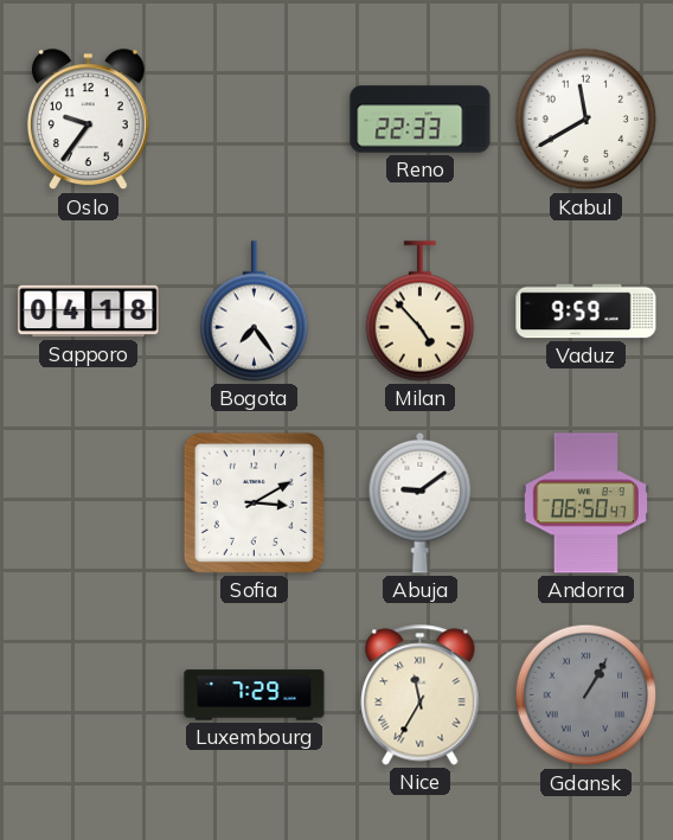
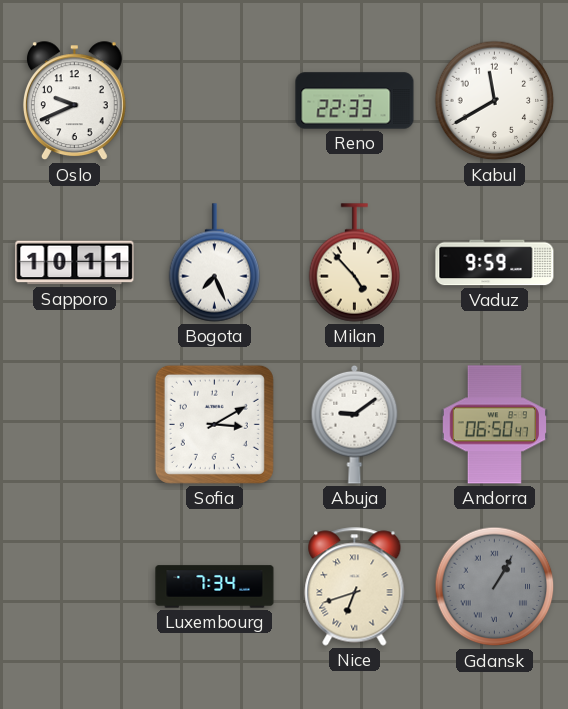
Oslo: 9:36 -> 9:41
Sapporo: 04:18 -> 10:11
Bogota: 7:24 -> 7:26
Luxembourg: 7:29 -> 7:34
Nice: 11:35 -> 6:42
